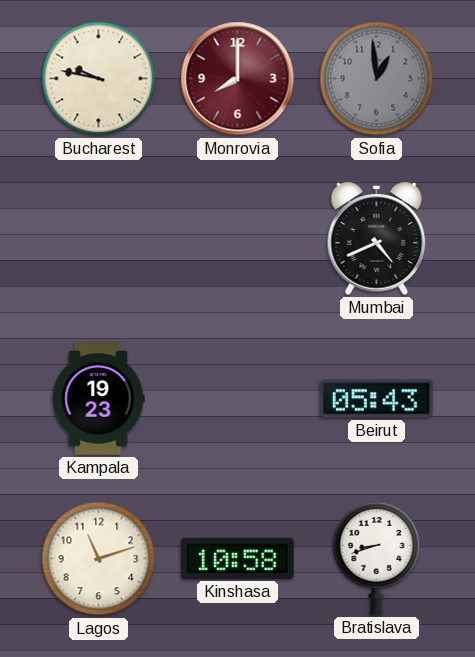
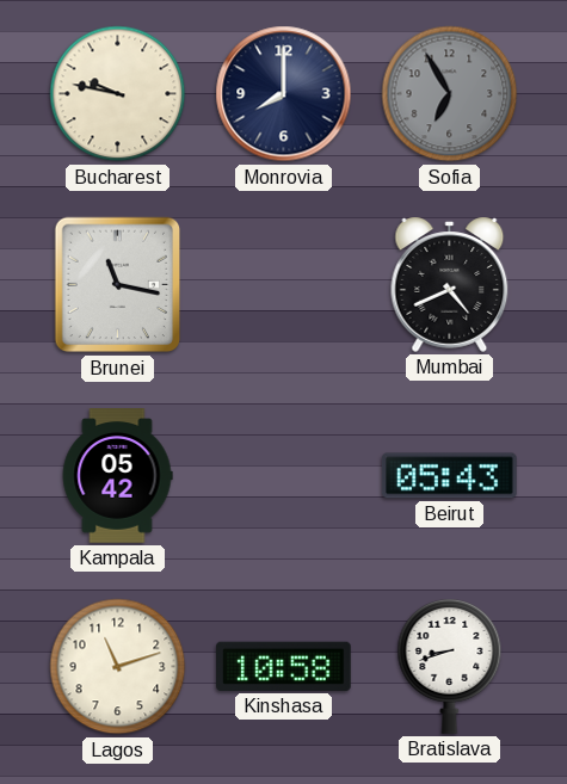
Monrovia dial: burgundy -> navy
Sofia: 12:59 -> 6:55
Brunei: none -> 11:17
Kampala: 19:23 -> 05:42
